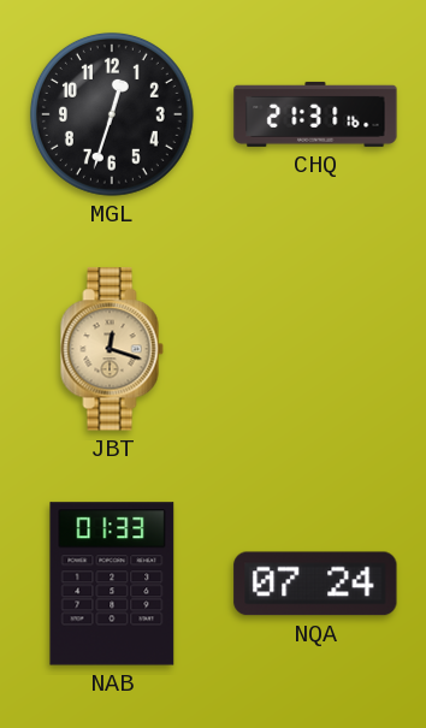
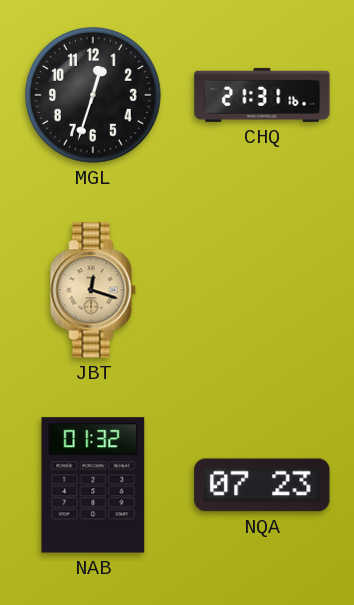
NAB: 01:33 -> 01:32
NQA: 07:24 -> 07:23
